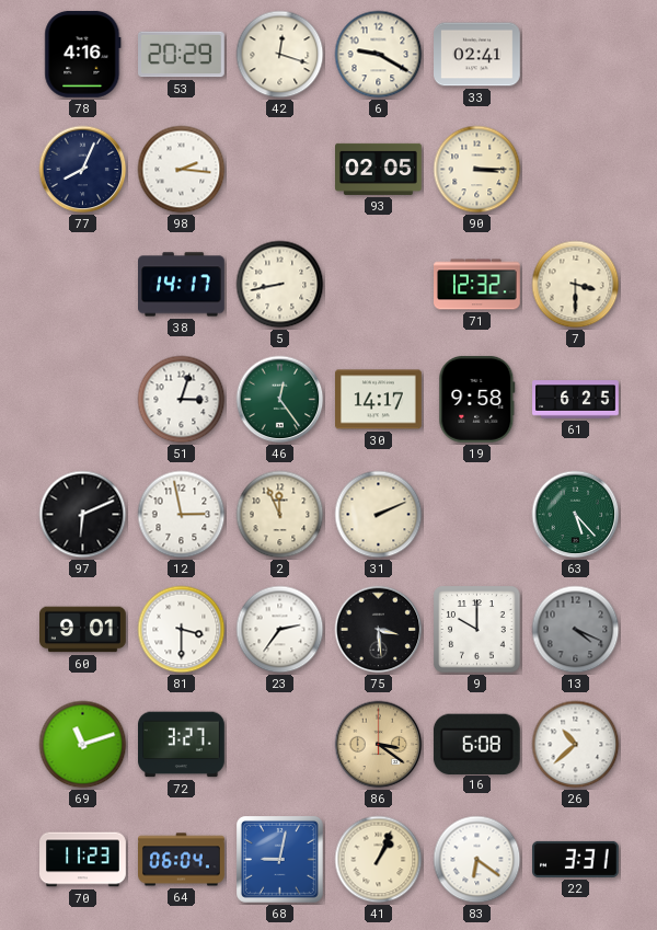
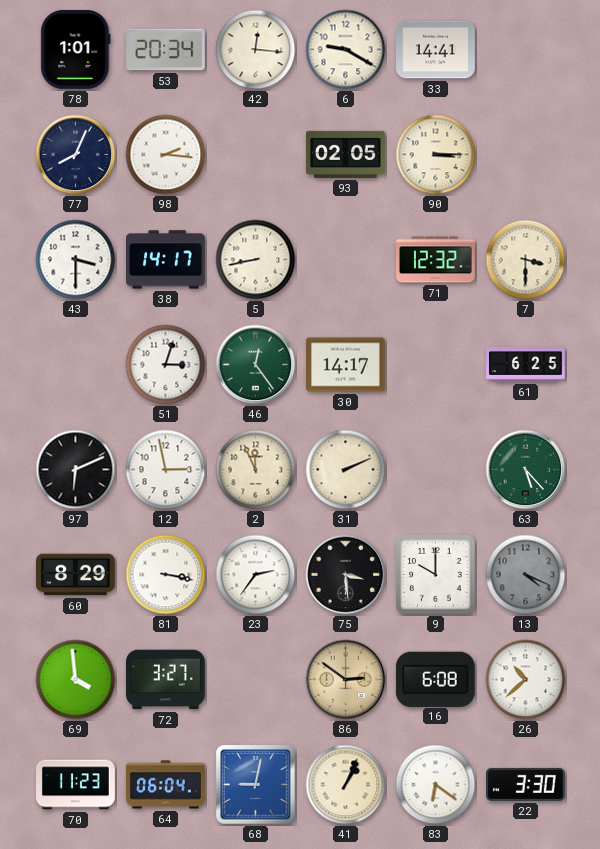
78: 4:16 -> 1:01
53: 20:29 -> 20:34
42: 12:18 -> 12:16
33: 02:41 -> 14:41
43: none -> 3:30
19: 9:58 -> none
60: 9:01 -> 8:29
81: 3:30 -> 3:17
69: 11:12 -> 3:59
86: 3:21 -> 2:51
22: 3:31 -> 3:30
